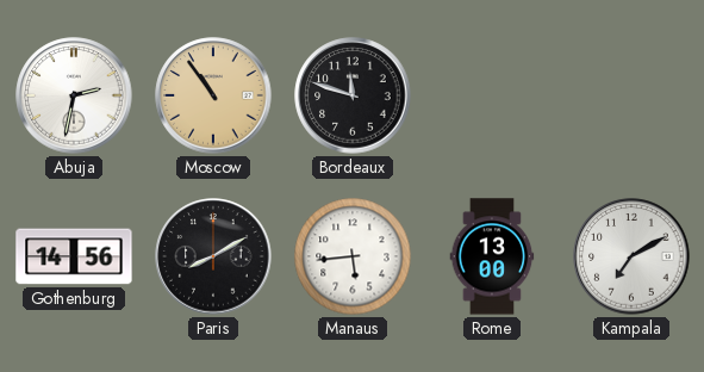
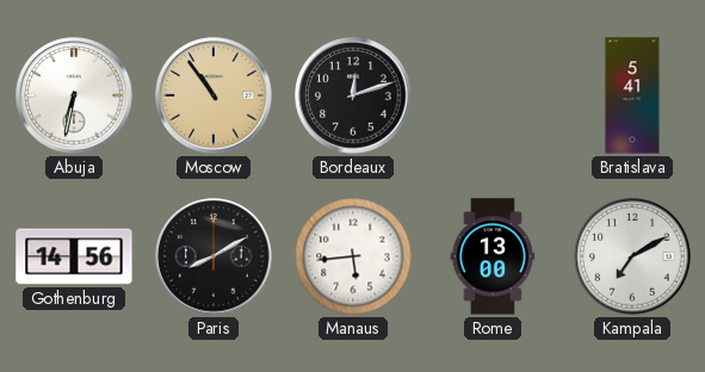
Abuja: 2:32 -> 6:32
Bordeaux: 11:48 -> 12:12
Bratislava: none -> 5:41
